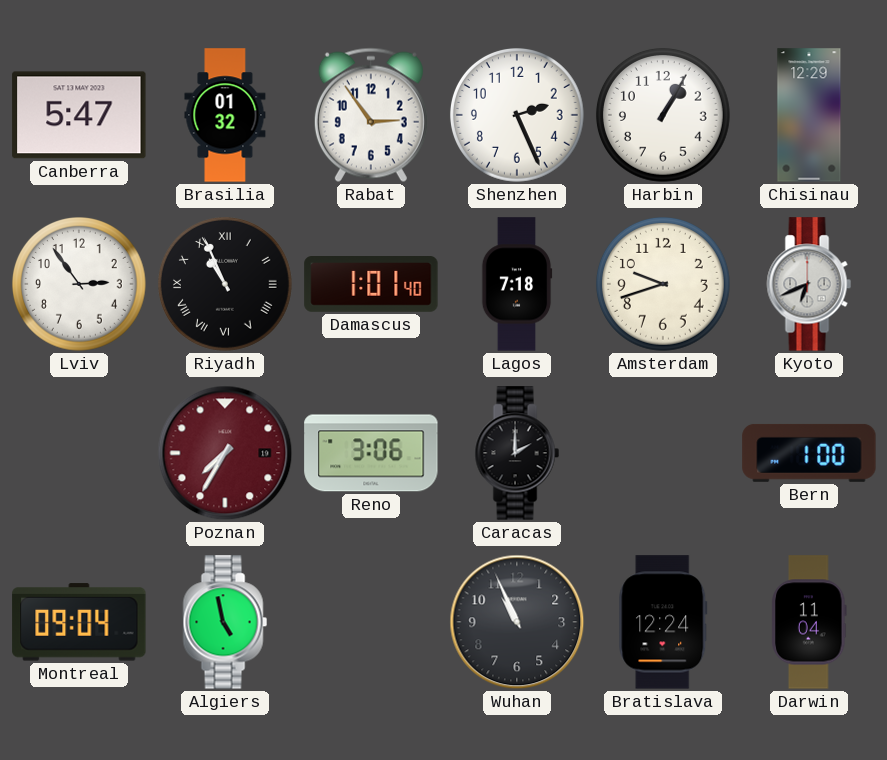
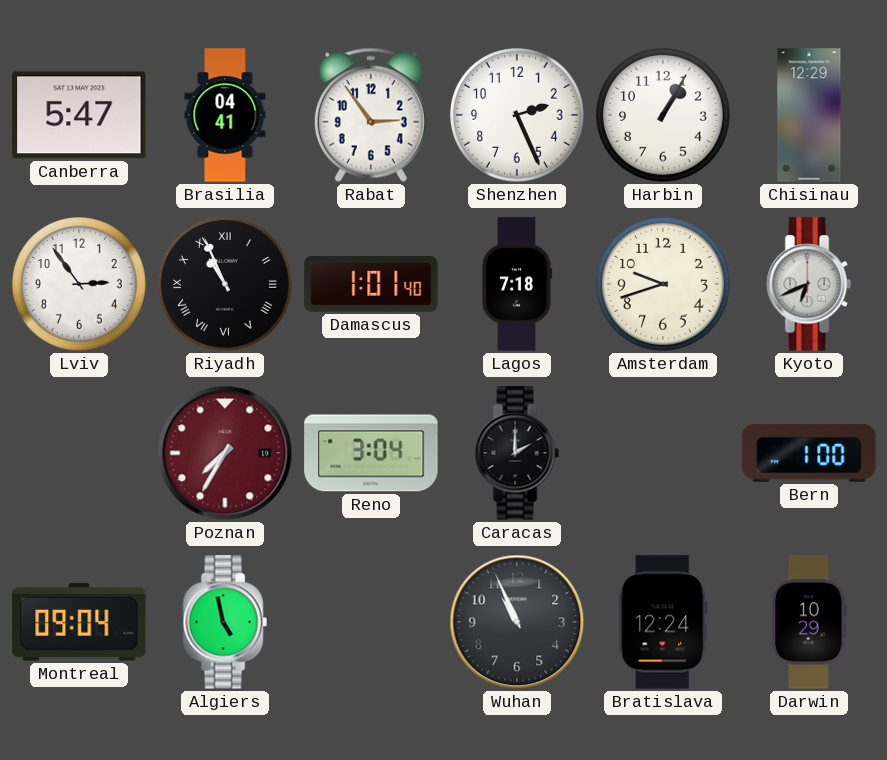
Brasilia: 01:32 -> 04:41
Reno: 3:06 -> 3:04
Darwin: 11:04 -> 10:29
